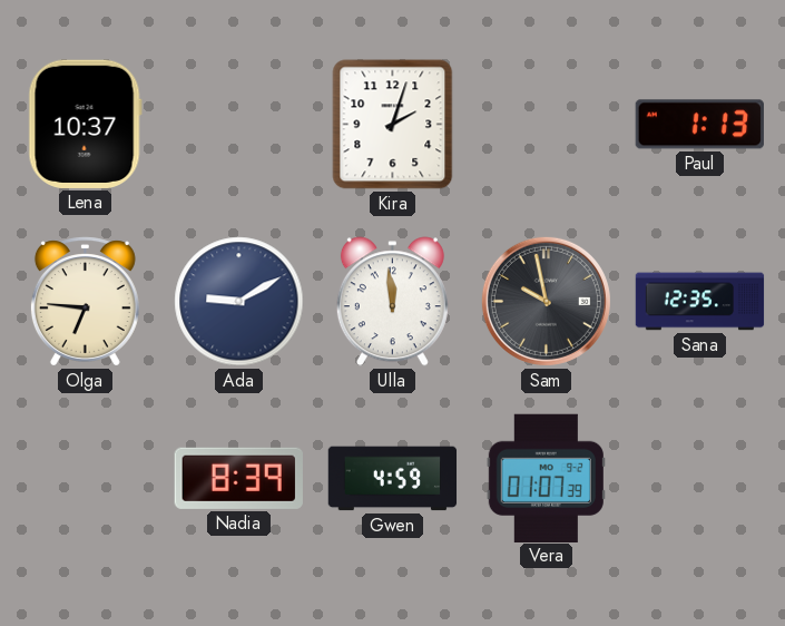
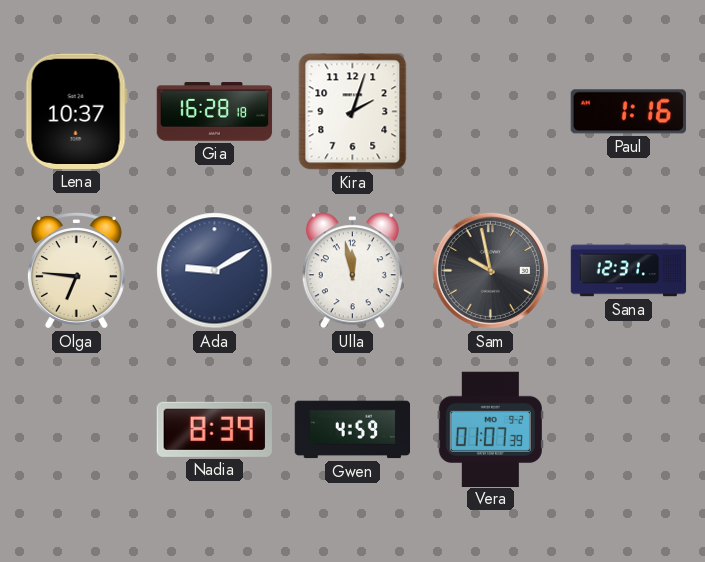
Gia: none -> 16:28
Paul: 1:13 -> 1:16
Ulla: 11:59 -> 11:58
Sana: 12:35 -> 12:31
